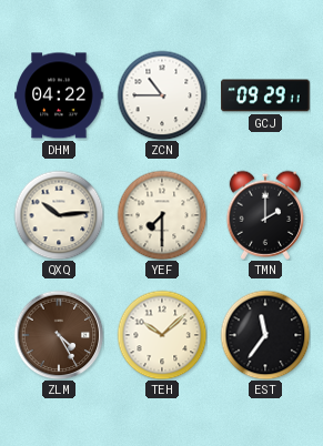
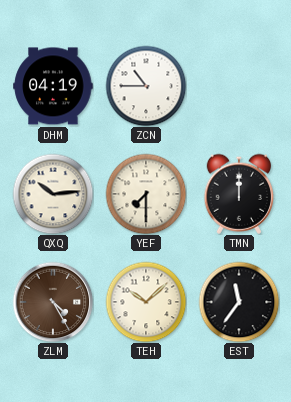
DHM: 04:22 -> 04:19
GCJ: 09:29 -> none
TMN: 2:00 -> 12:00
